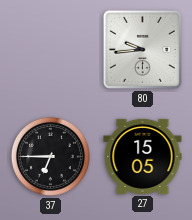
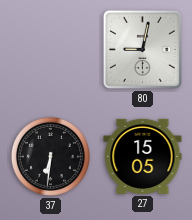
80: 9:44 -> 9:02
37: 6:45 -> 6:31
